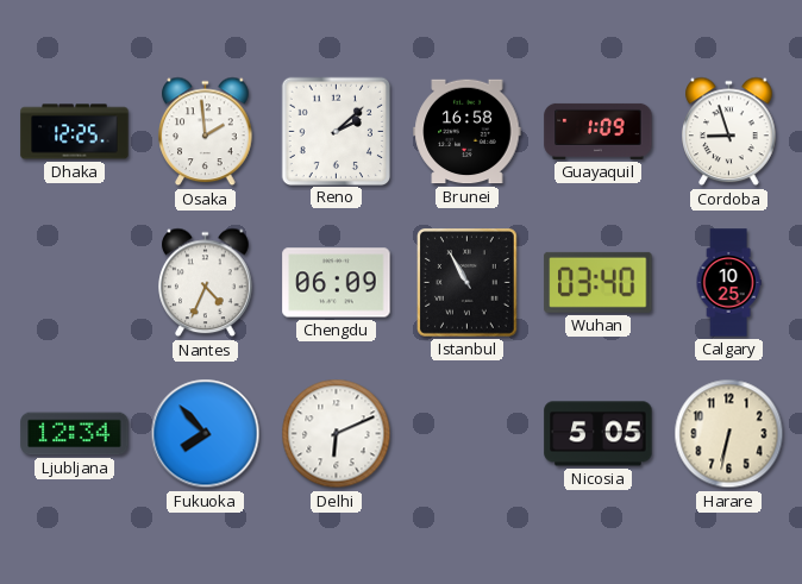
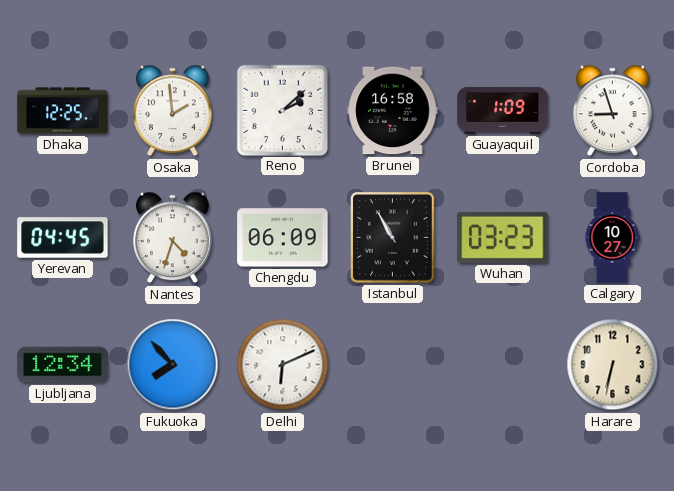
Yerevan: none -> 04:45
Nantes: 4:34 -> 4:33
Wuhan: 03:40 -> 03:23
Calgary: 10:25 -> 10:27
Nicosia: 5:05 -> none
